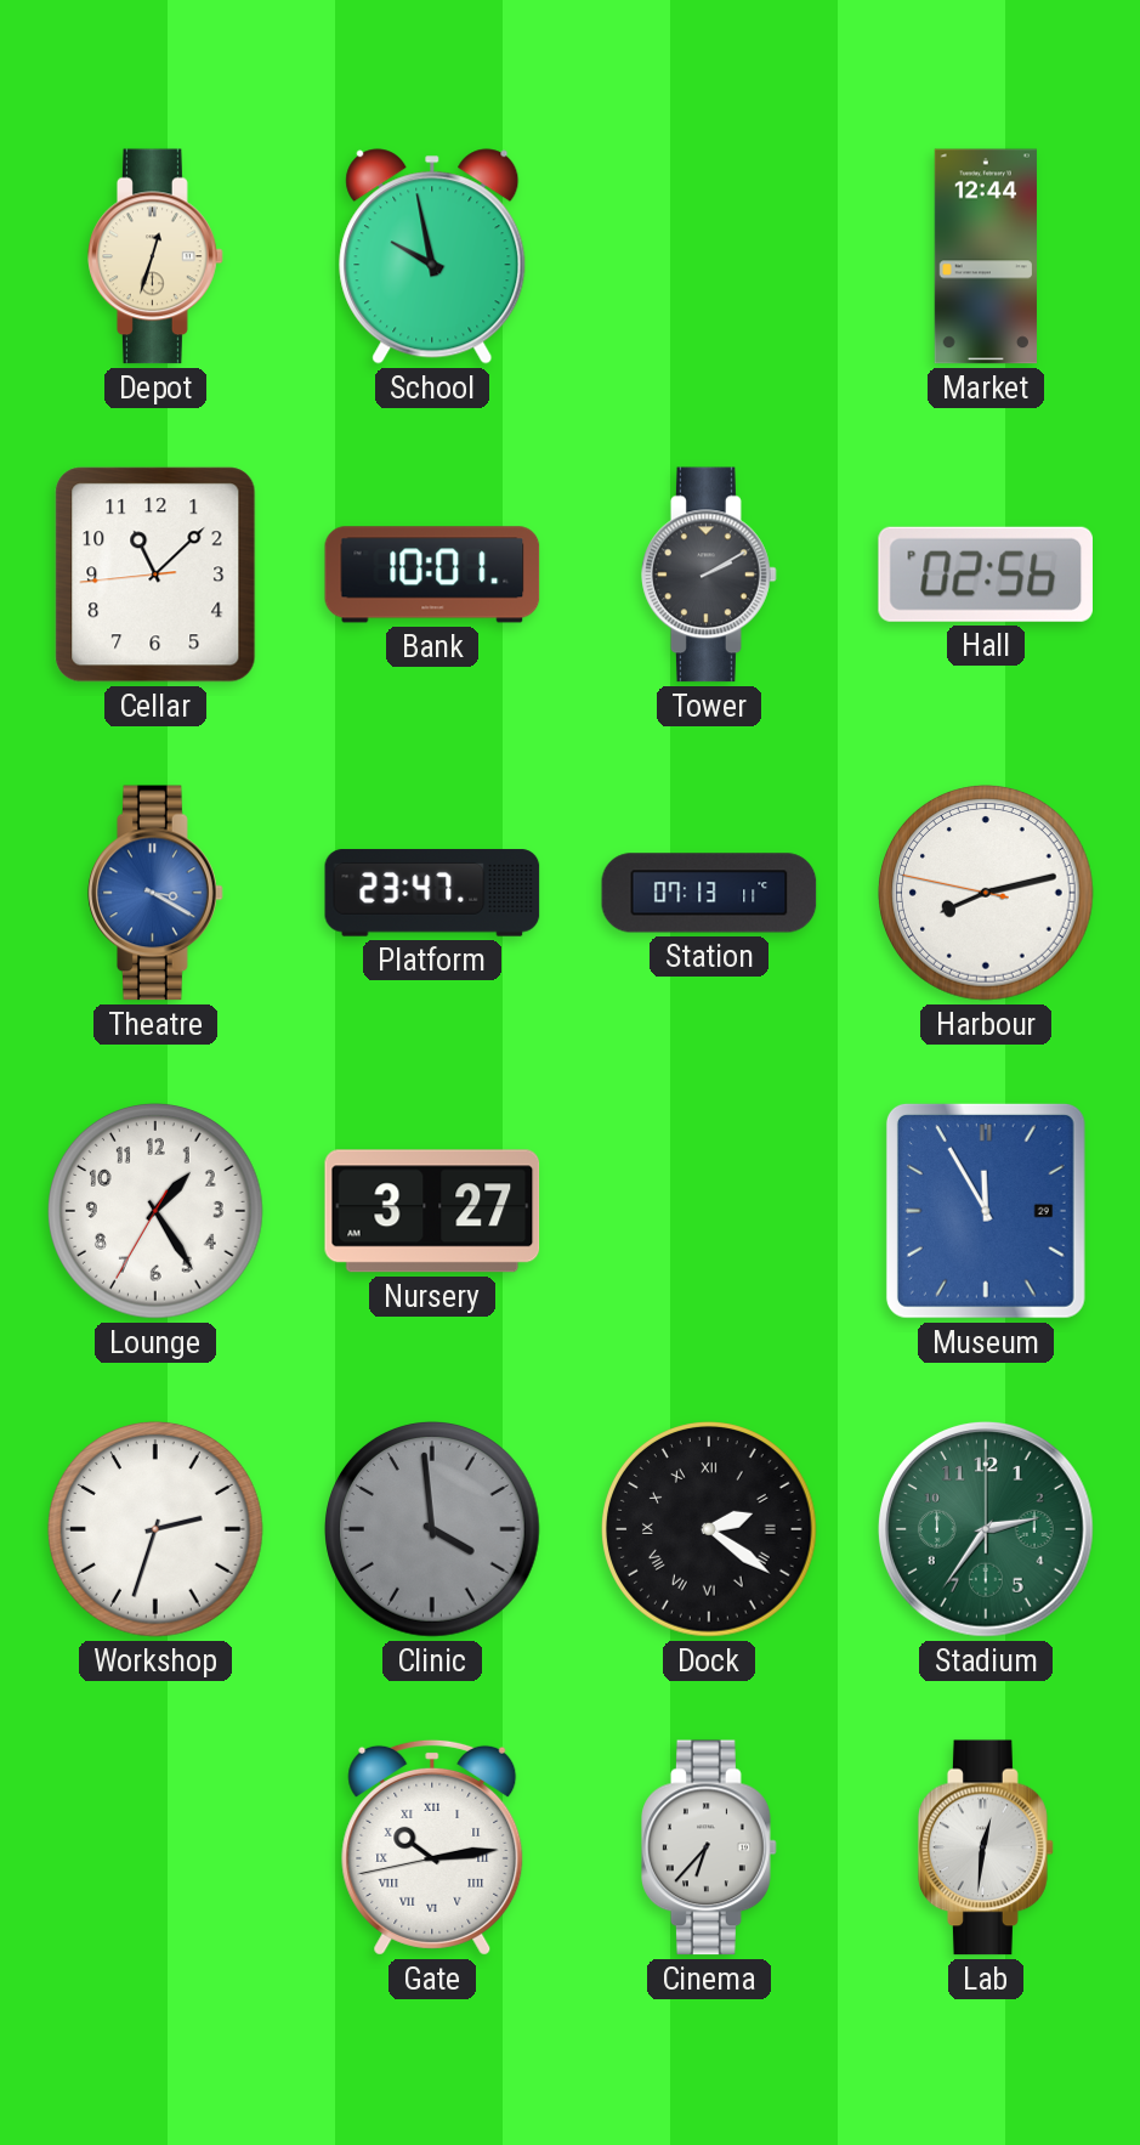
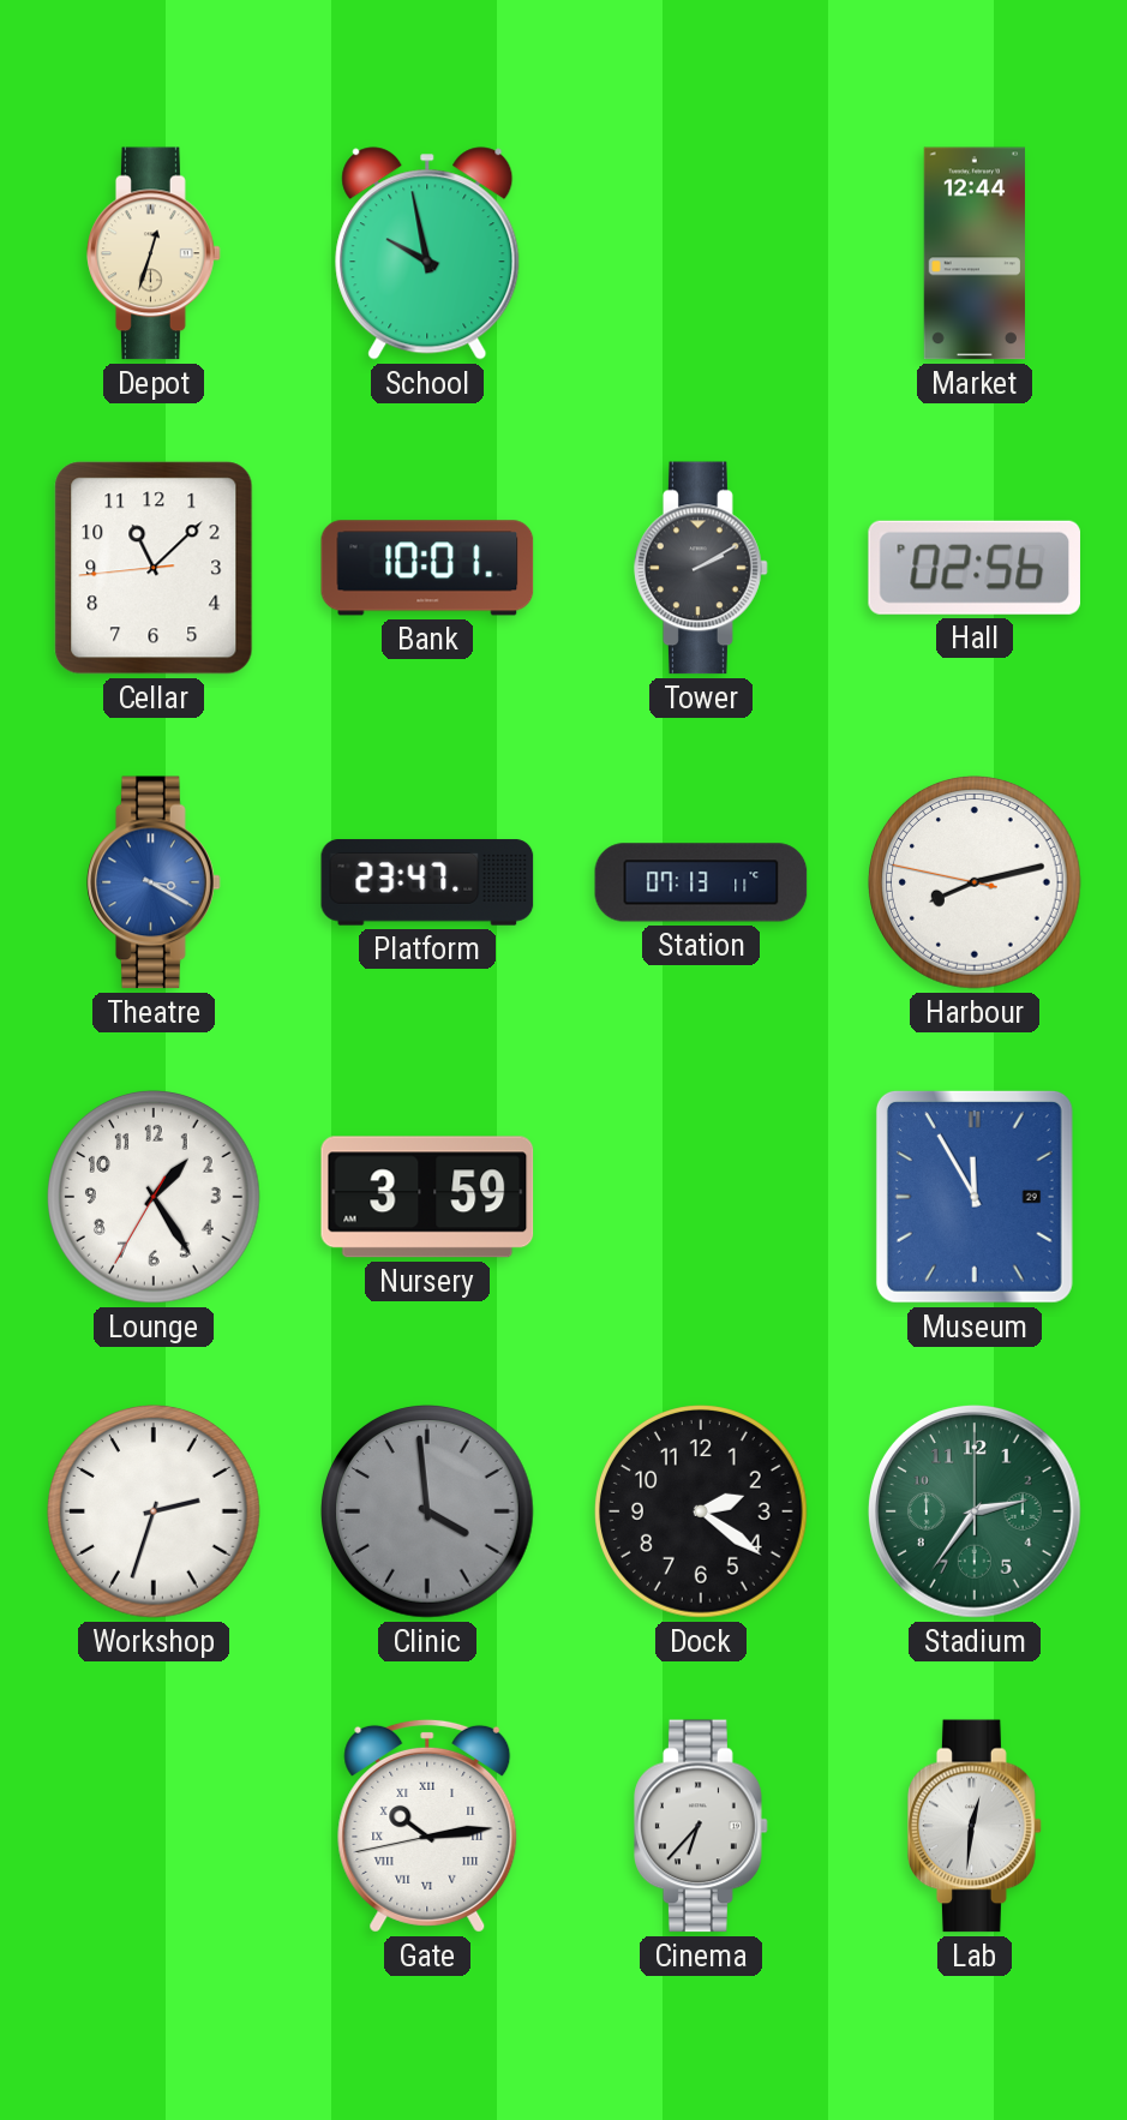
Nursery: 3:27 -> 3:59
Dock numerals: Roman -> Arabic
